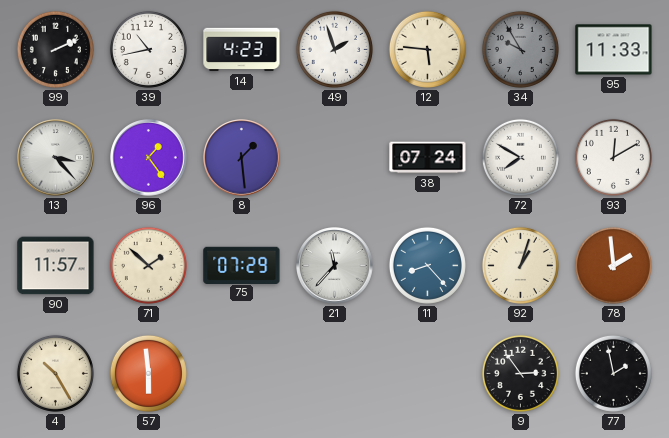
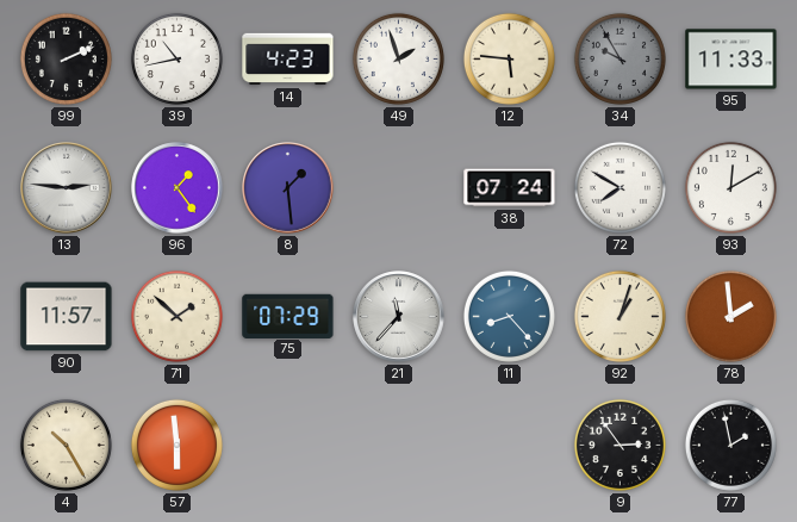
13: 3:23 -> 2:46
